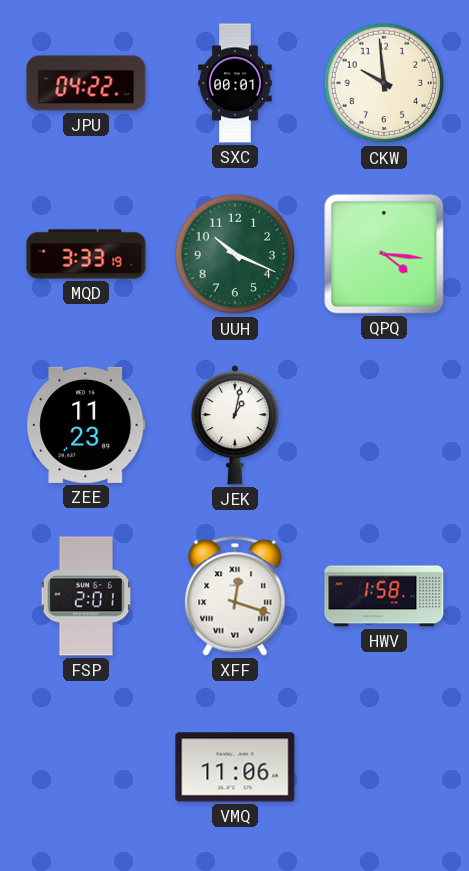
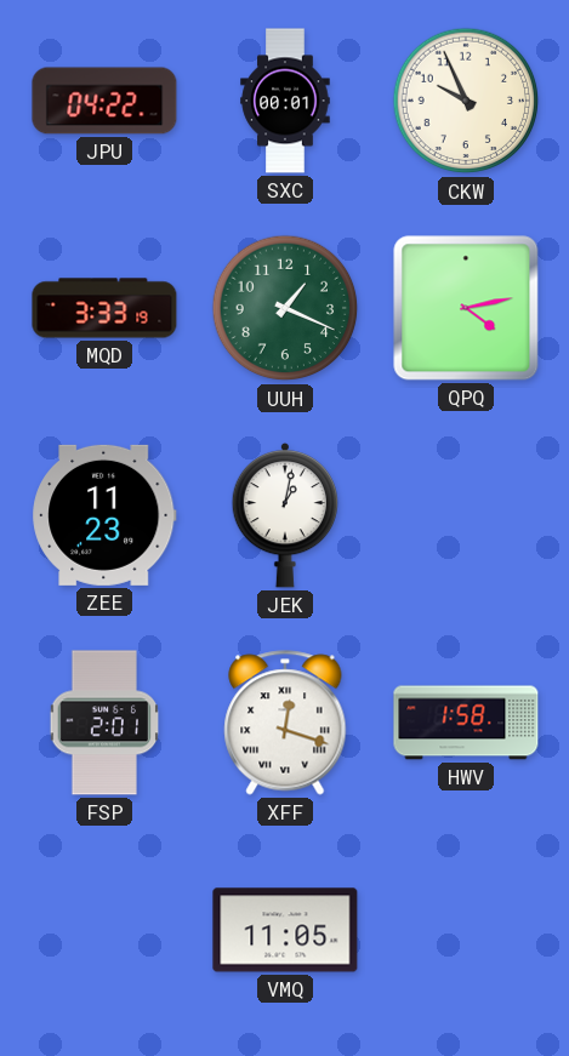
CKW: 9:59 -> 9:56
UUH: 10:19 -> 1:19
QPQ: 4:16 -> 4:13
VMQ: 11:06 -> 11:05
